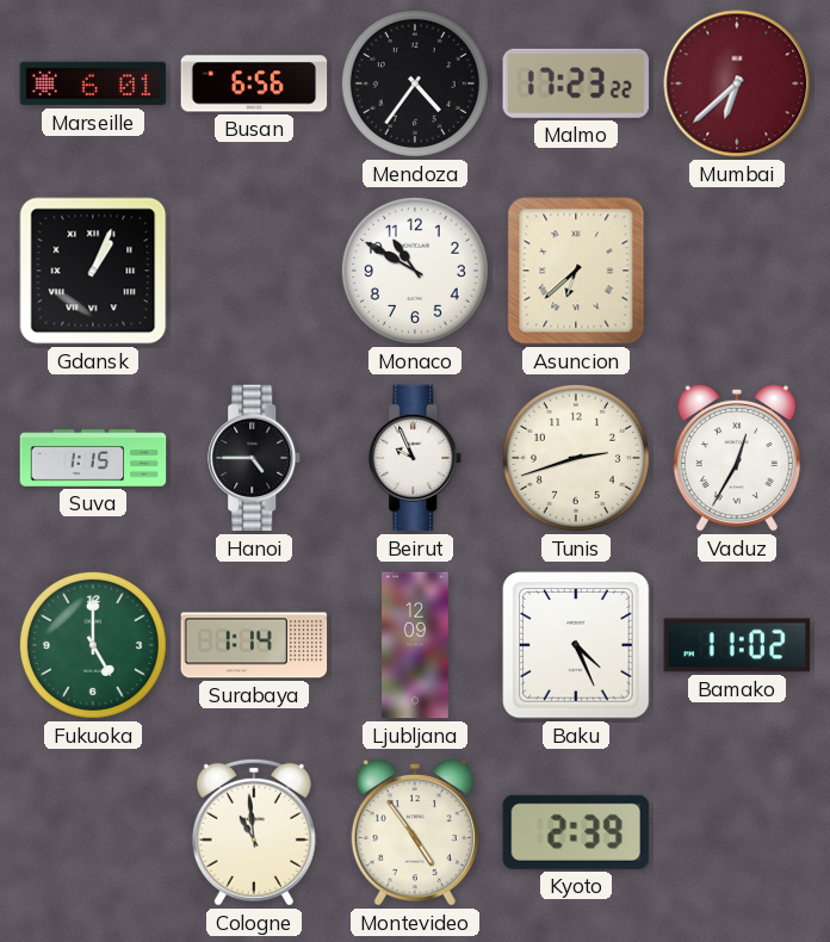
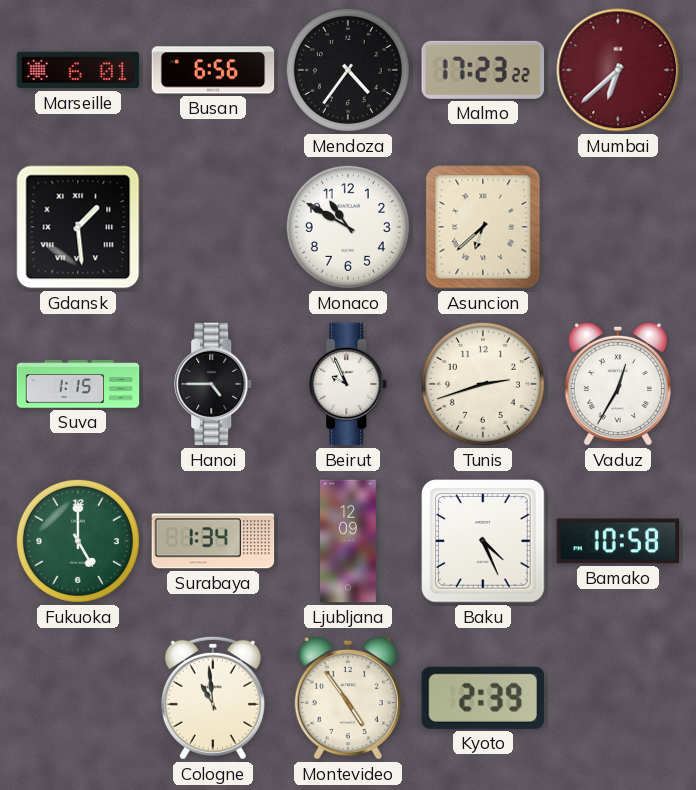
Gdansk: 1:04 -> 1:29
Surabaya: 1:14 -> 1:34
Bamako: 11:02 -> 10:58
